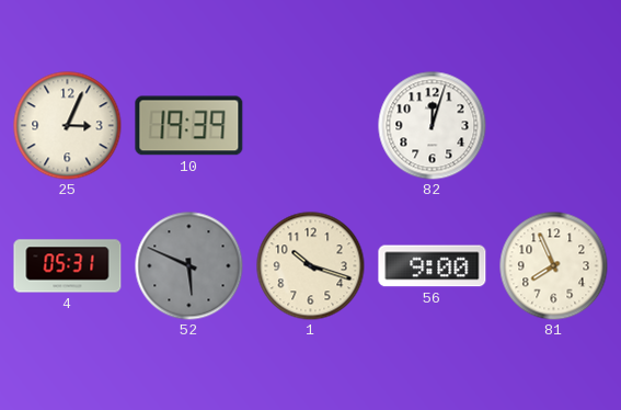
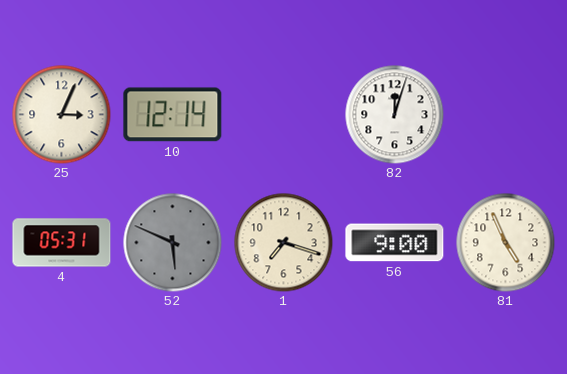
10: 19:39 -> 12:14
1: 10:18 -> 7:18
81: 7:56 -> 4:56
